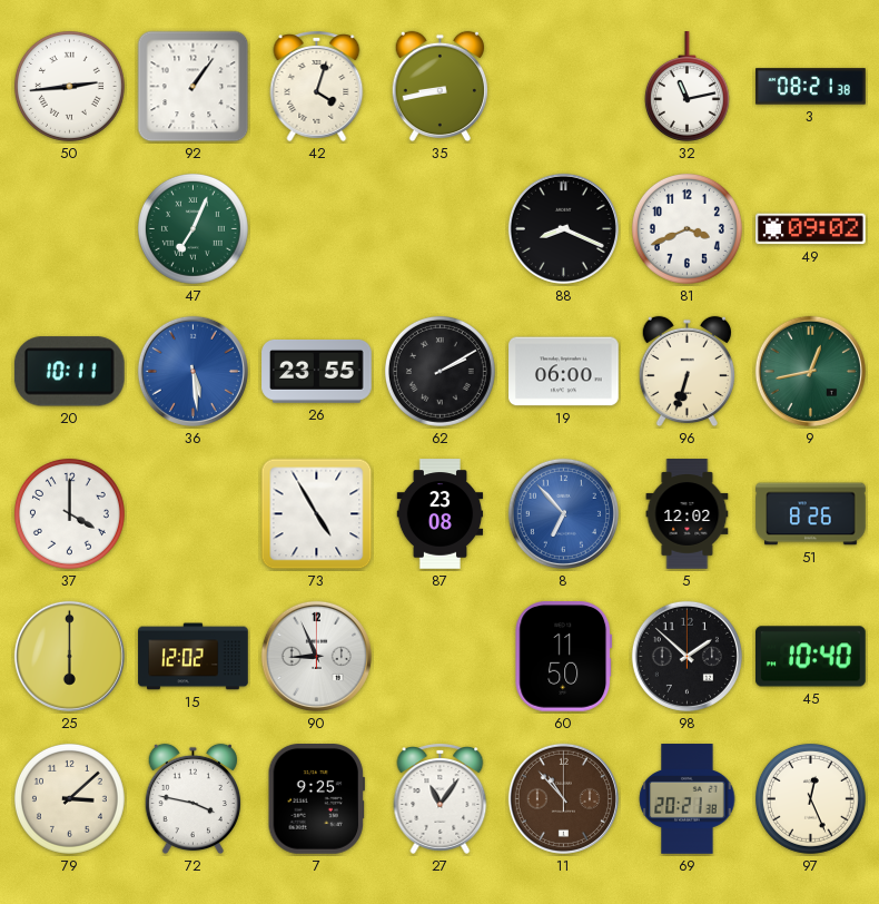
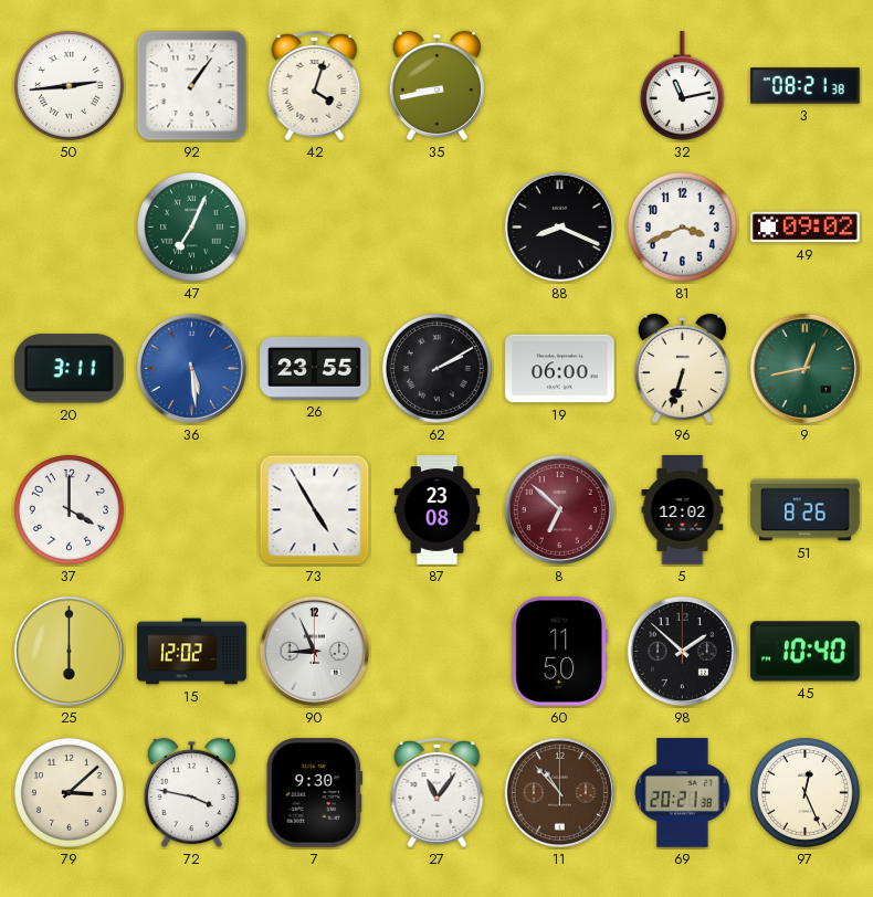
20: 10:11 -> 3:11
8: 6:53 -> 6:52
8 dial: blue -> burgundy
7: 9:25 -> 9:30
